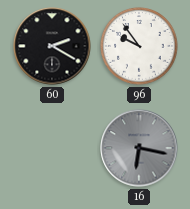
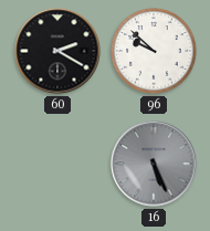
96: 9:54 -> 9:52
16: 6:17 -> 5:26
